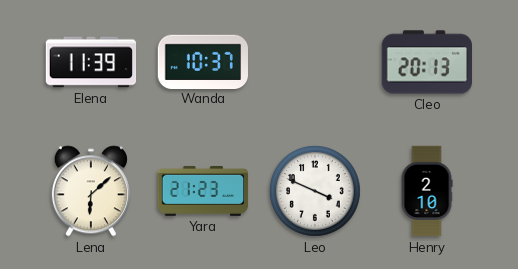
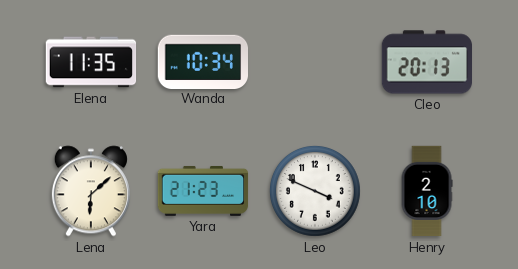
Elena: 11:39 -> 11:35
Wanda: 10:37 -> 10:34
